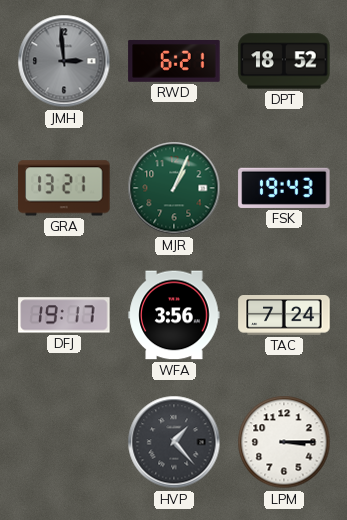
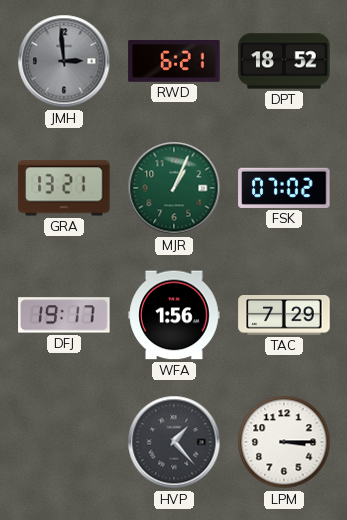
FSK: 19:43 -> 07:02
WFA: 3:56 -> 1:56
TAC: 7:24 -> 7:29
